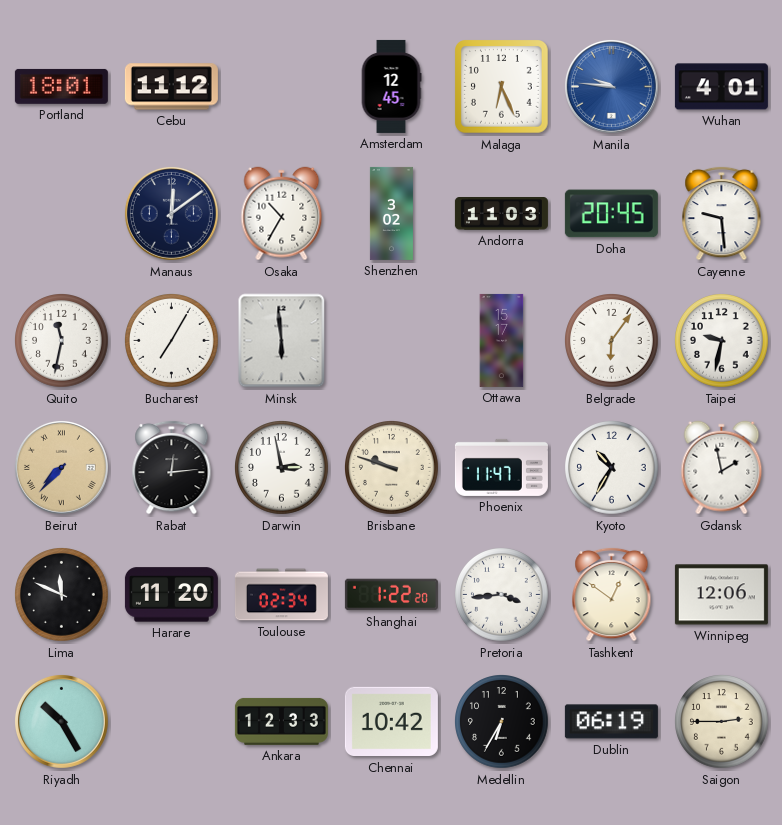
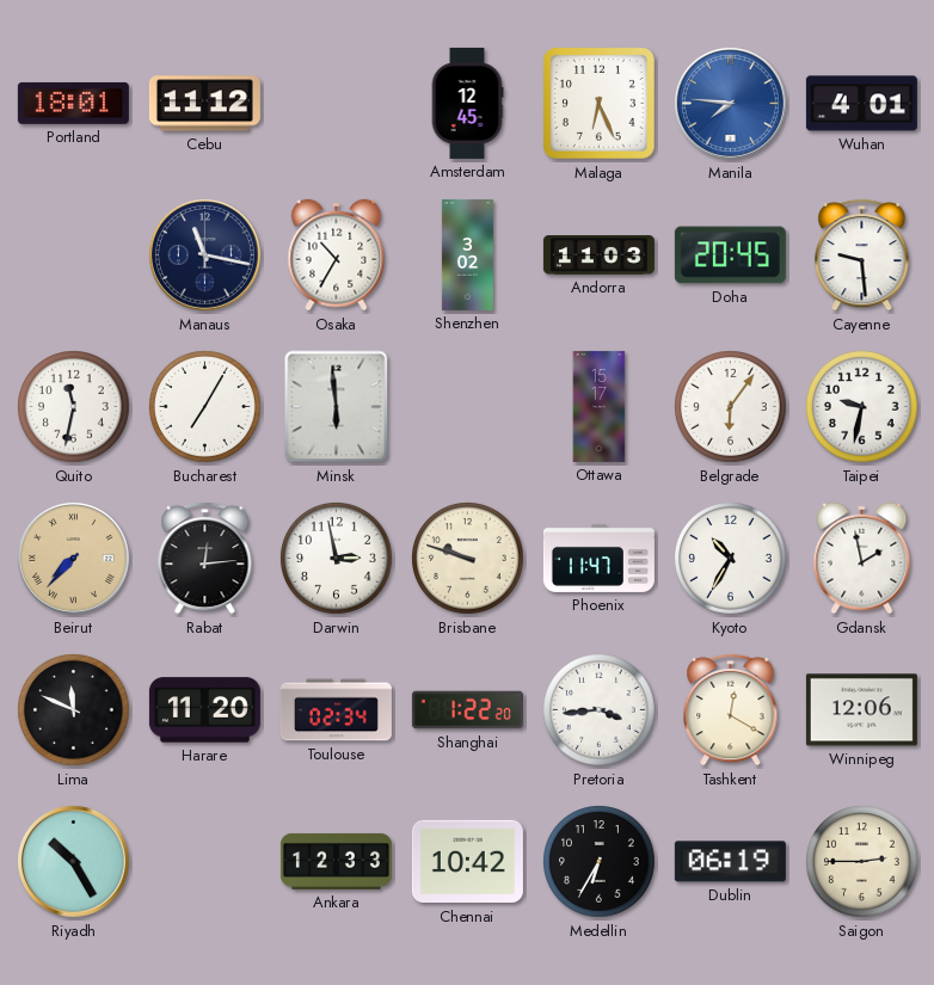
Manila: 9:46 -> 7:46
Manaus: 12:09 -> 11:17
Tashkent: 12:51 -> 12:20
